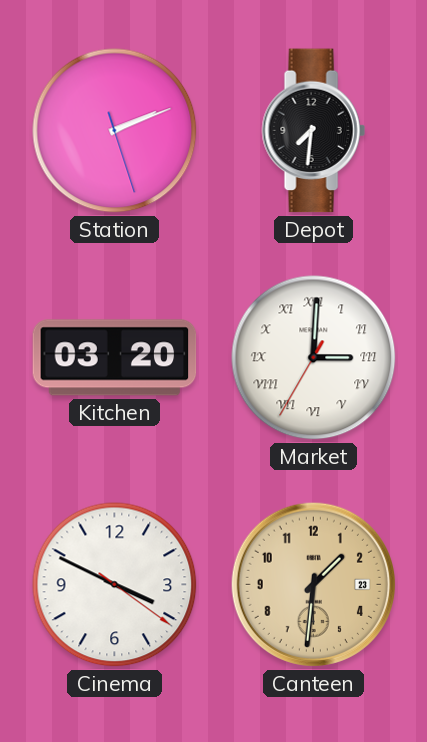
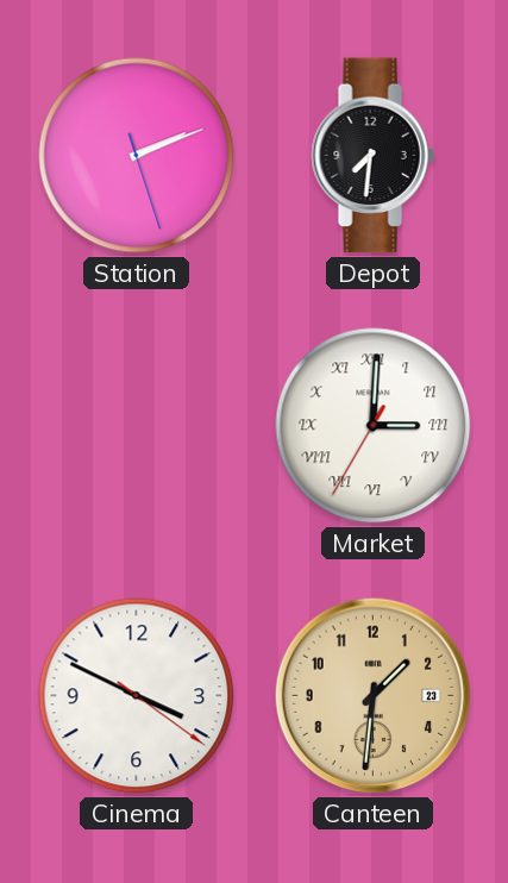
Kitchen: 03:20 -> none
